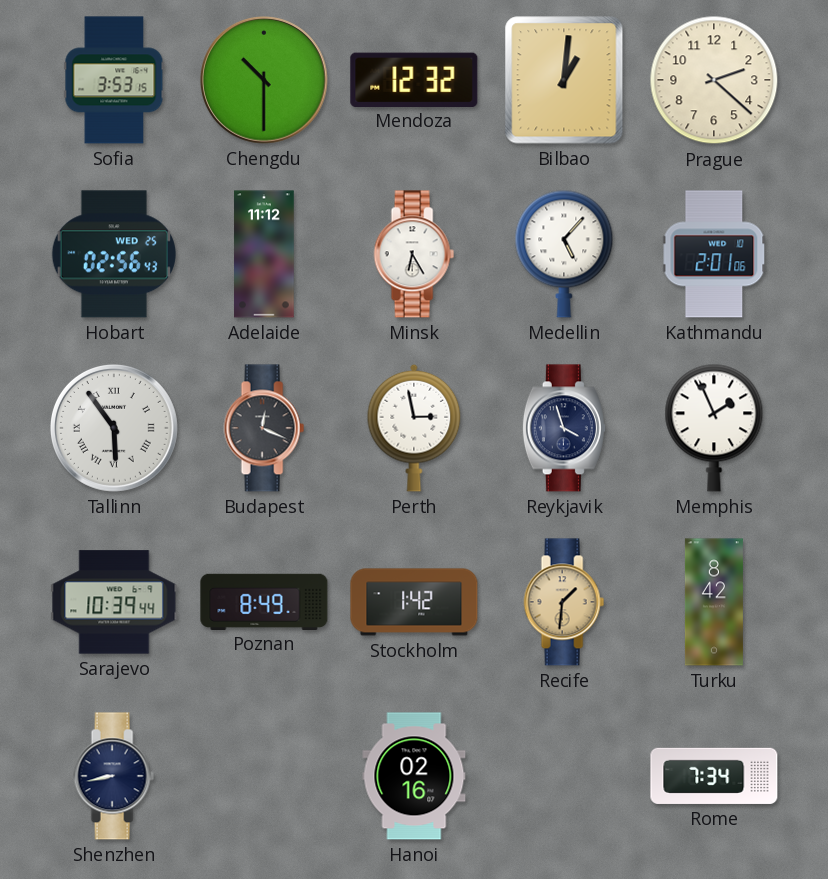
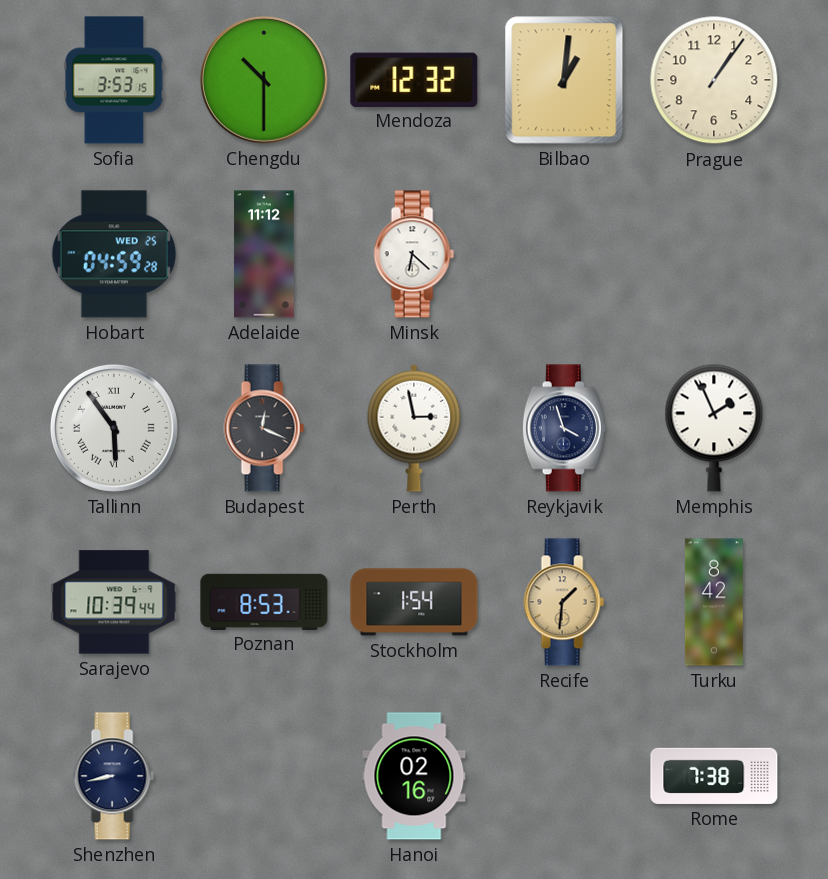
Prague: 2:22 -> 1:06
Hobart: 02:56 -> 04:59
Minsk: 6:25 -> 6:22
Medellin: 5:07 -> none
Kathmandu: 2:01 -> none
Poznan: 8:49 -> 8:53
Stockholm: 1:42 -> 1:54
Rome: 7:34 -> 7:38
